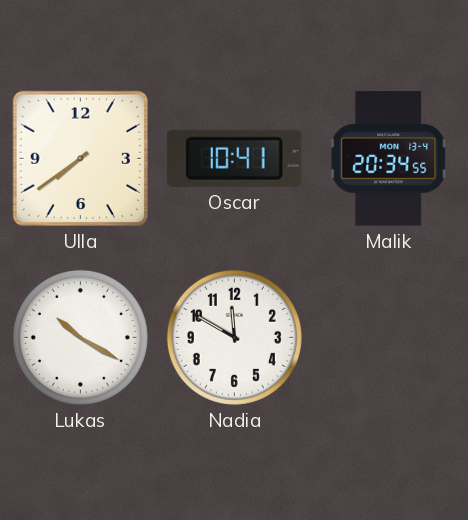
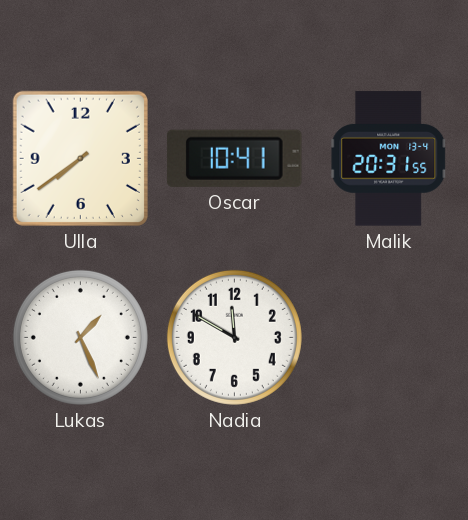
Malik: 20:34 -> 20:31
Lukas: 10:20 -> 1:26
